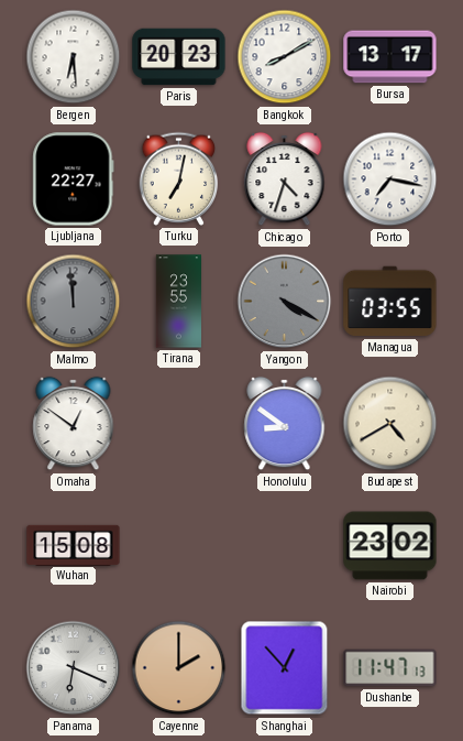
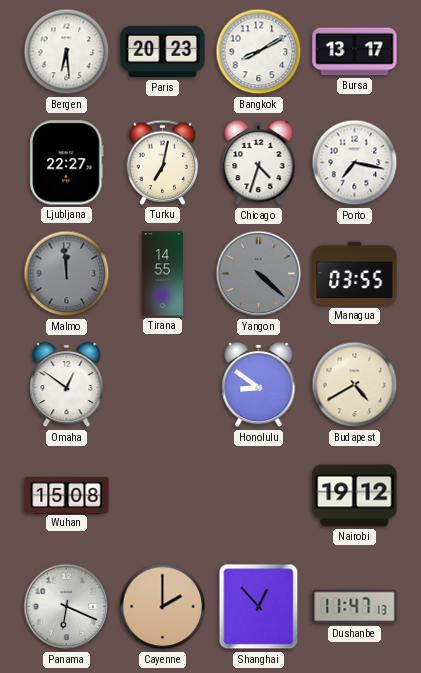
Tirana: 23:55 -> 14:55
Yangon: 4:20 -> 4:22
Nairobi: 23:02 -> 19:12
